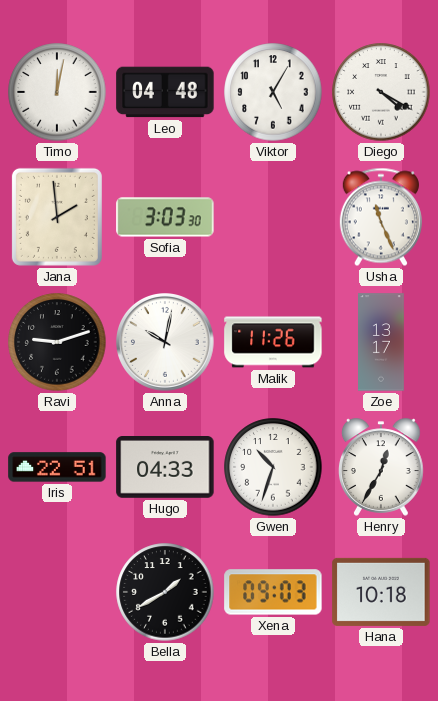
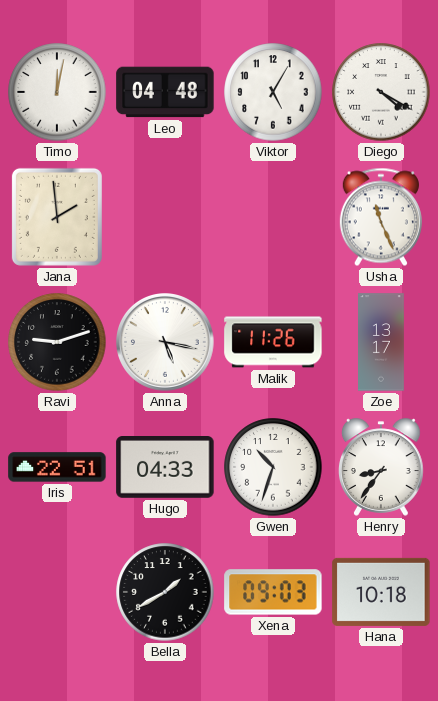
Sofia: 3:03 -> none
Anna: 10:02 -> 5:17
Henry: 12:35 -> 8:36
